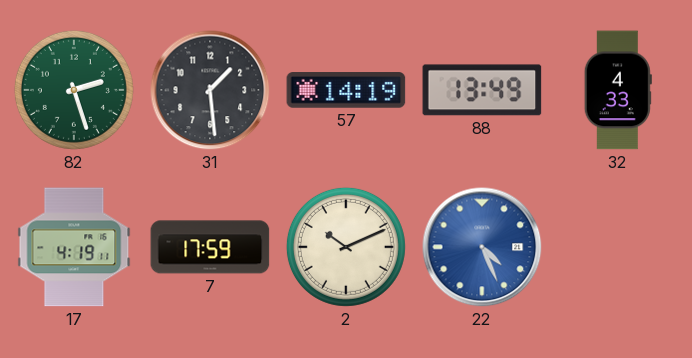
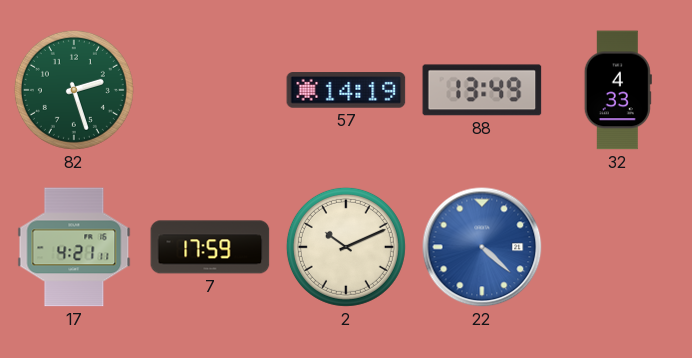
31: 1:29 -> none
17: 4:19 -> 4:21
22: 4:26 -> 4:22
